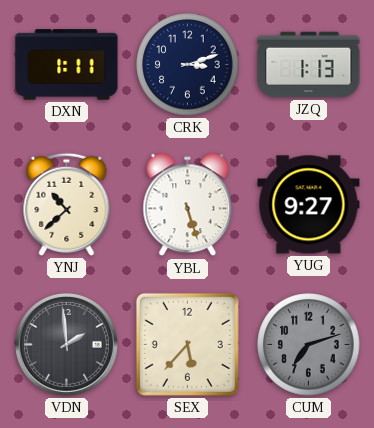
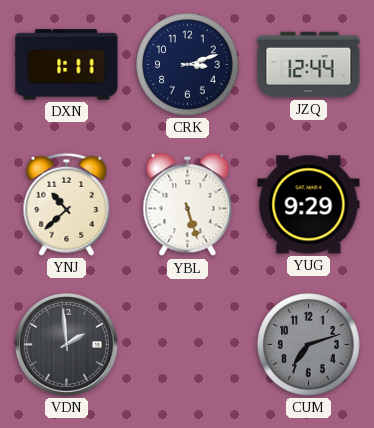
JZQ: 1:13 -> 12:44
YUG: 9:27 -> 9:29
SEX: 5:37 -> none
